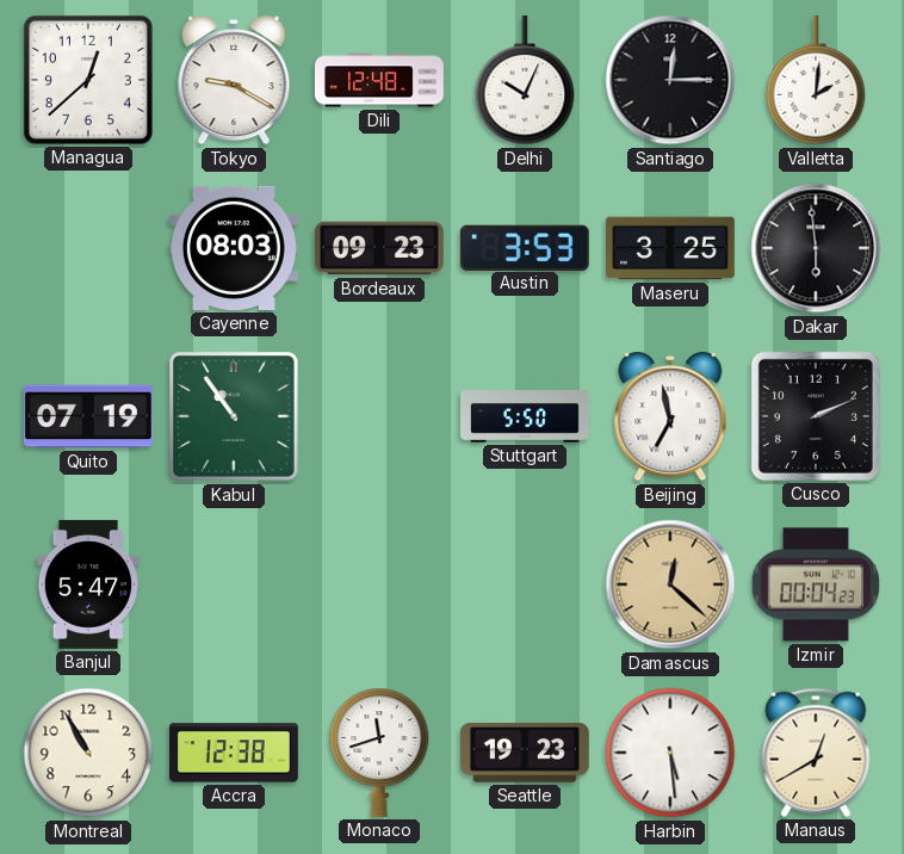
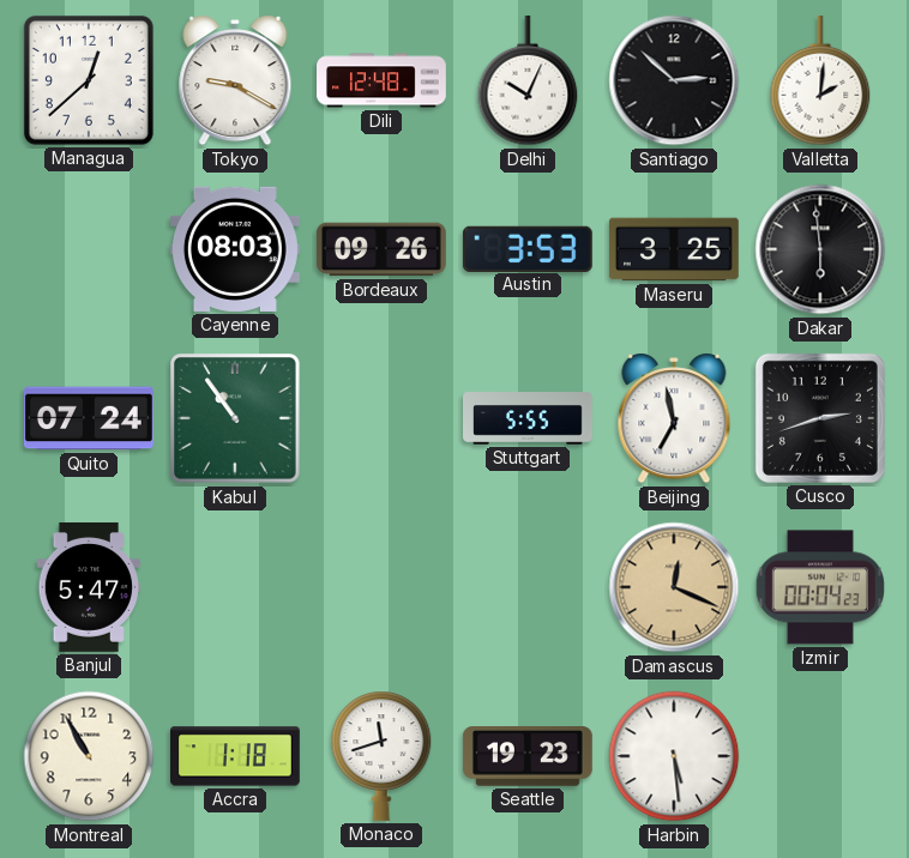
Santiago: 12:15 -> 2:52
Bordeaux: 09:23 -> 09:26
Quito: 07:19 -> 07:24
Stuttgart: 5:50 -> 5:55
Cusco: 2:11 -> 2:42
Damascus: 12:22 -> 12:19
Accra: 12:38 -> 1:18
Manaus: 12:40 -> none
